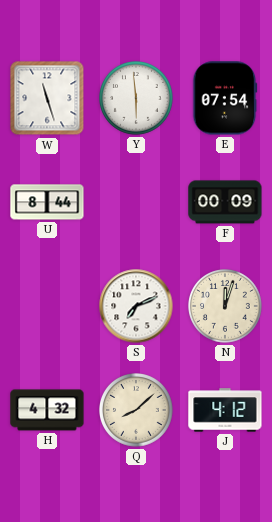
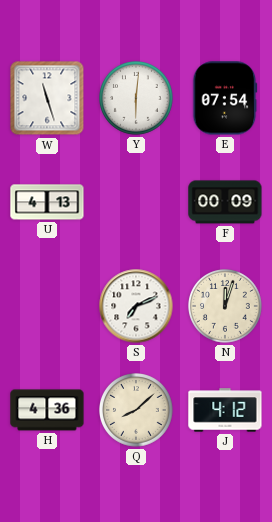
Y: 5:59 -> 6:01
U: 8:44 -> 4:13
H: 4:32 -> 4:36
